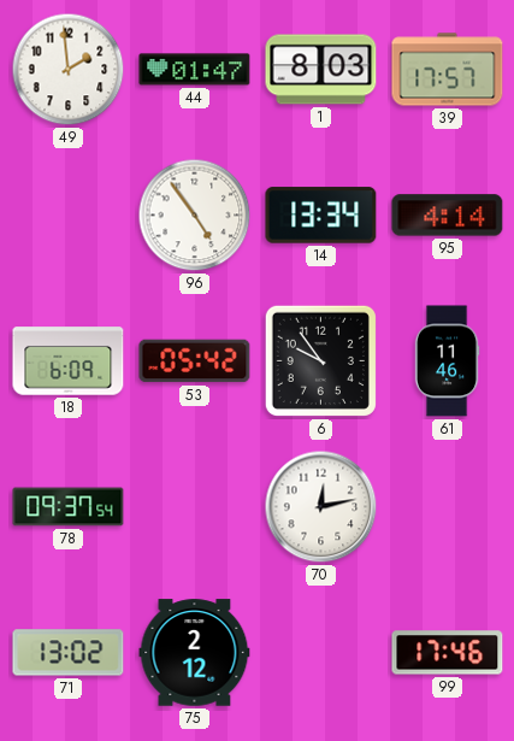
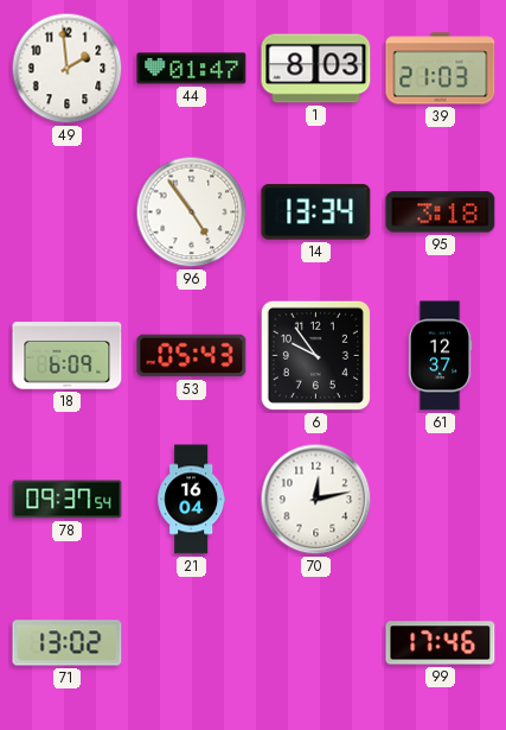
39: 17:57 -> 21:03
95: 4:14 -> 3:18
53: 05:42 -> 05:43
61: 11:46 -> 12:37
21: none -> 16:04
75: 2:12 -> none
